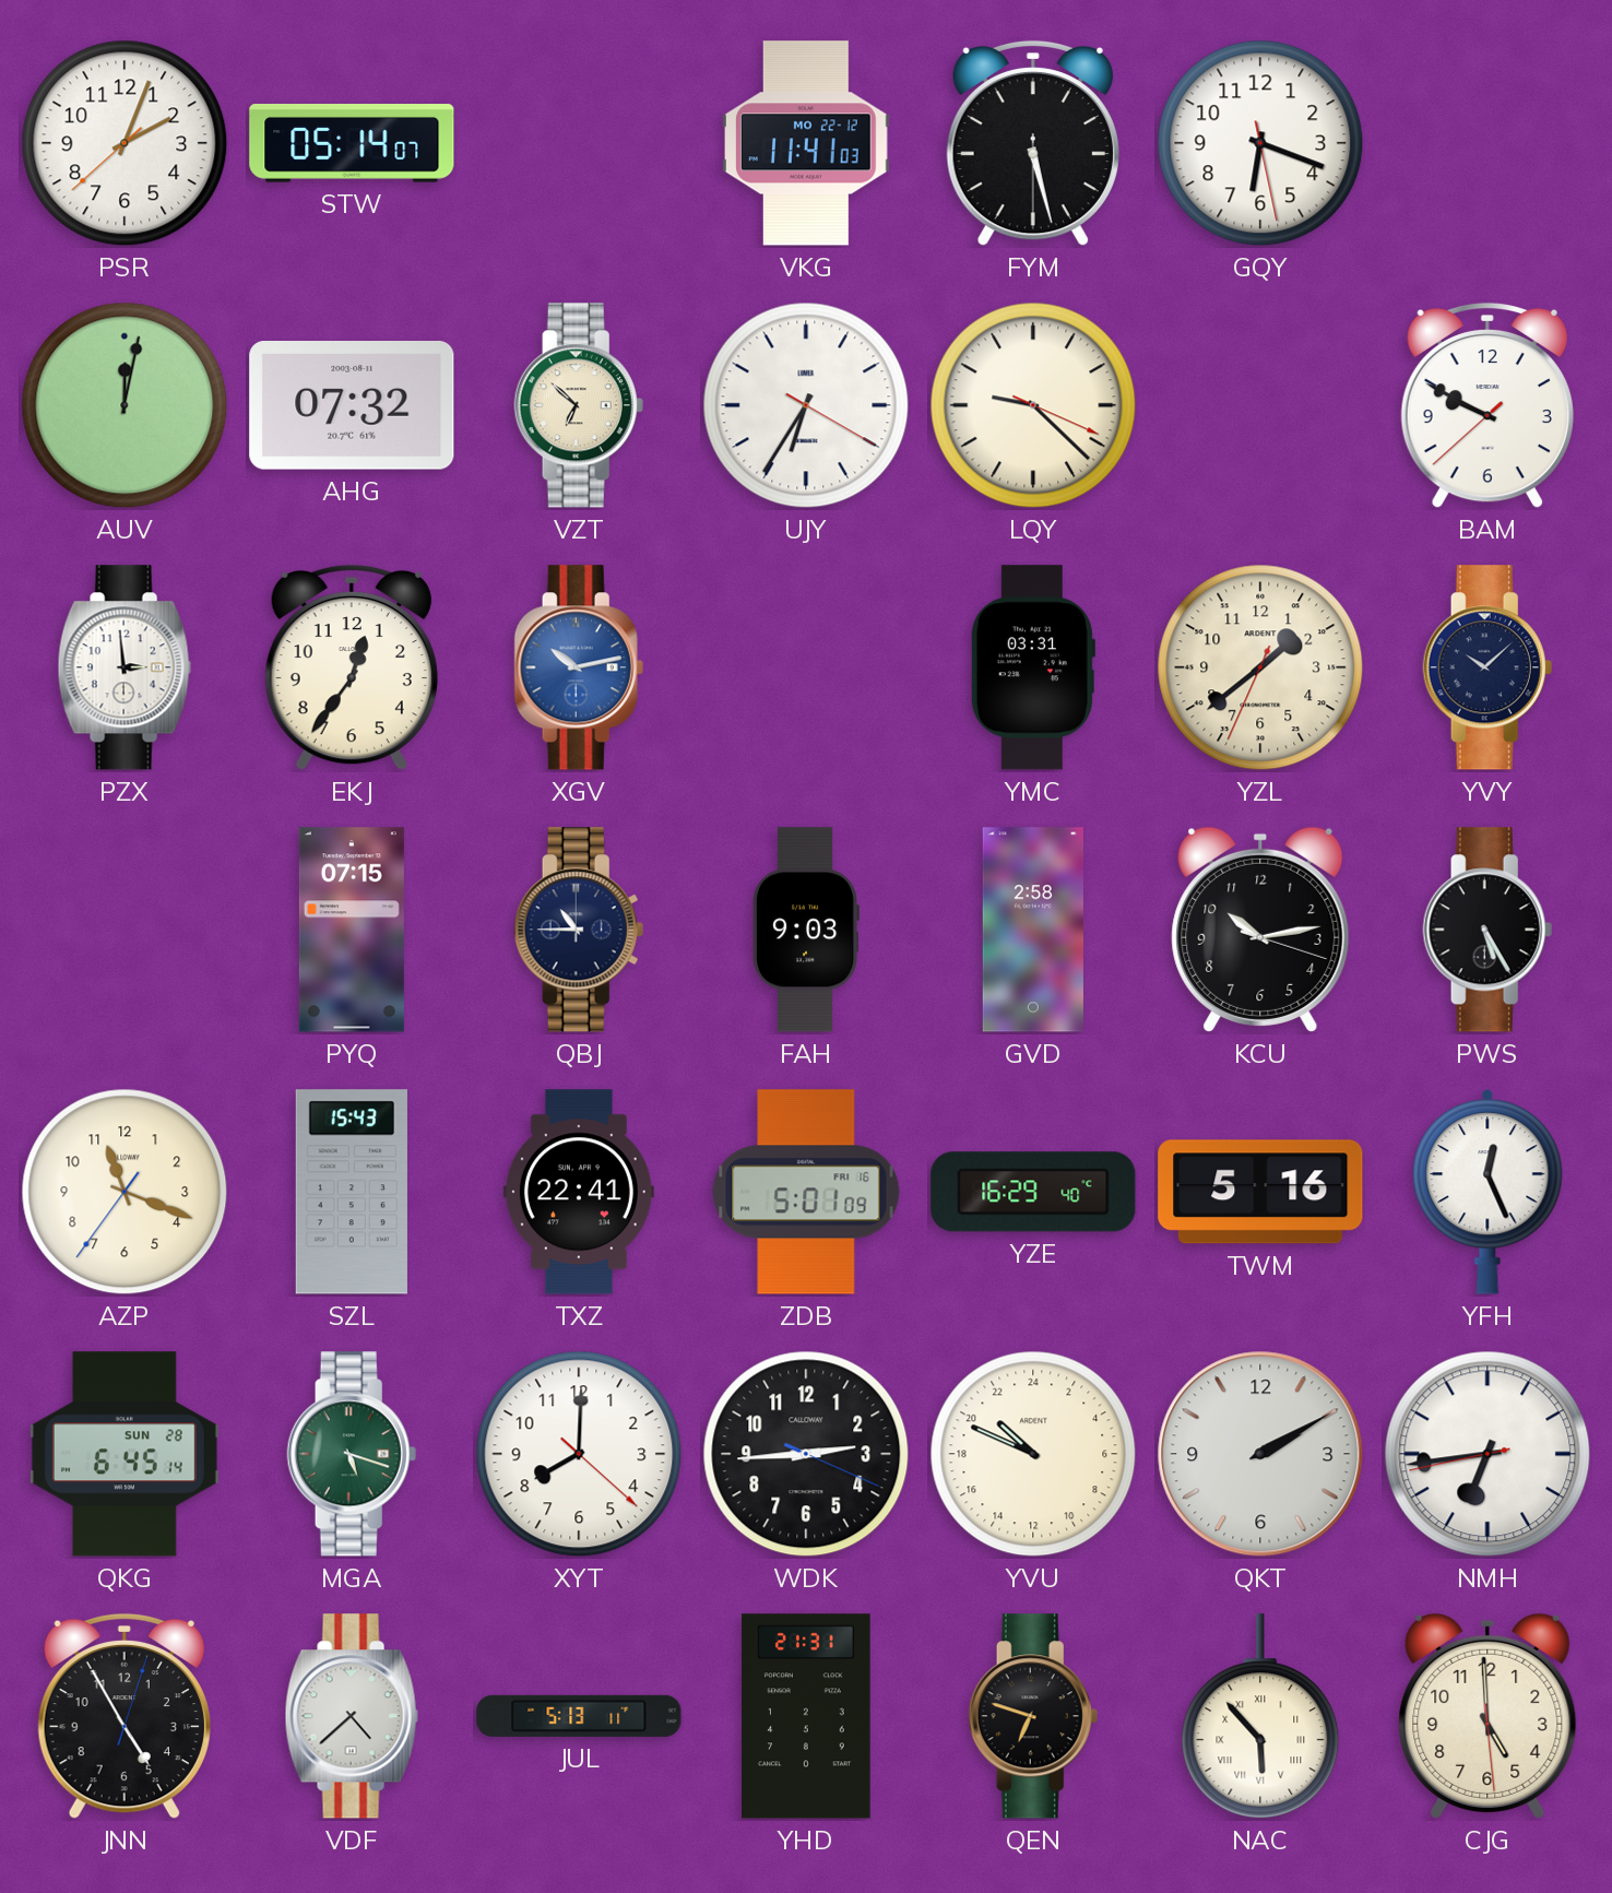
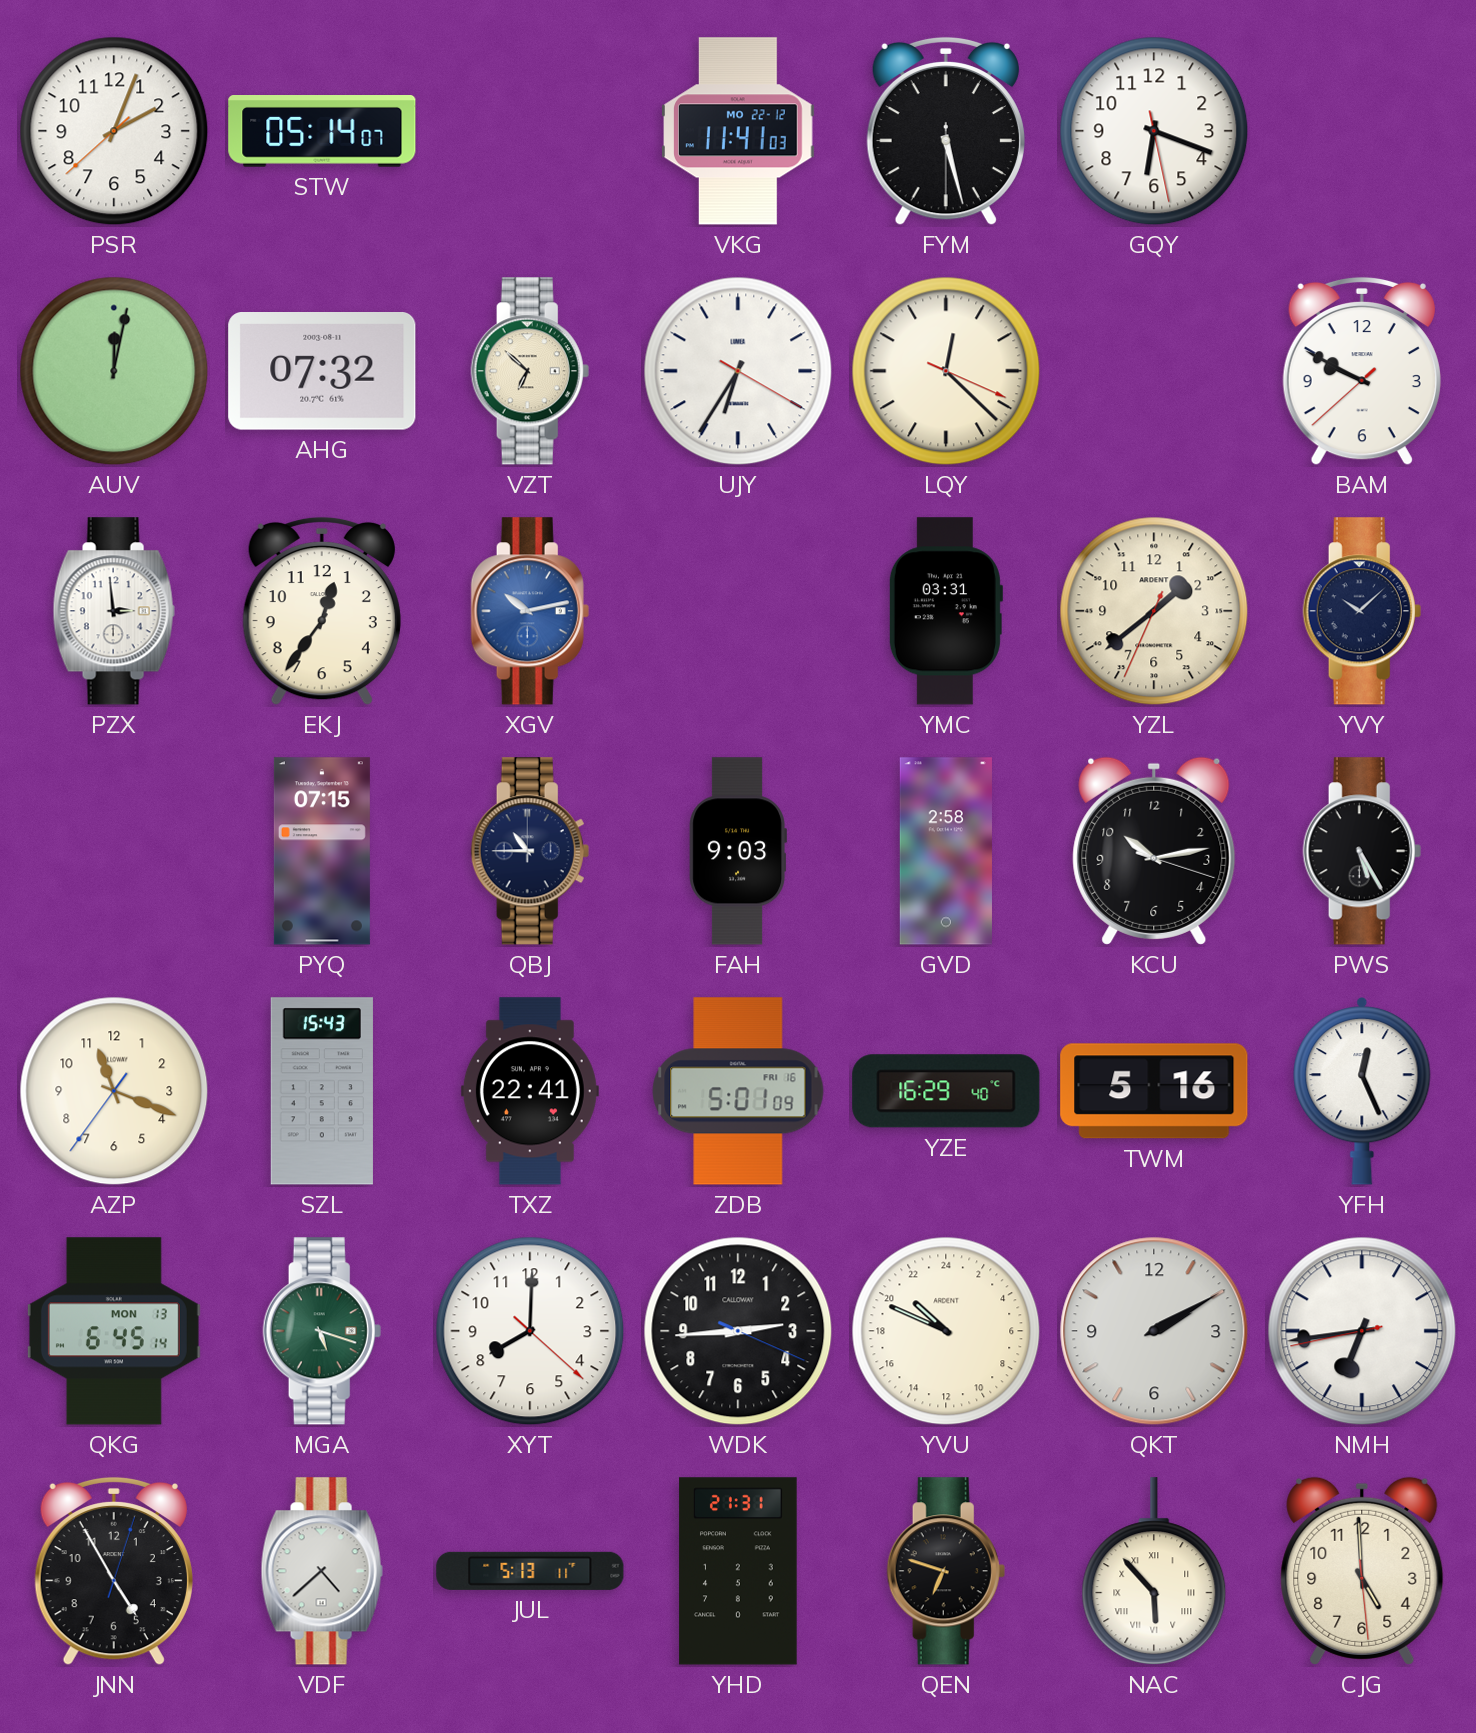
LQY: 9:22 -> 12:22
QKG date: SUN 28 -> MON 13
